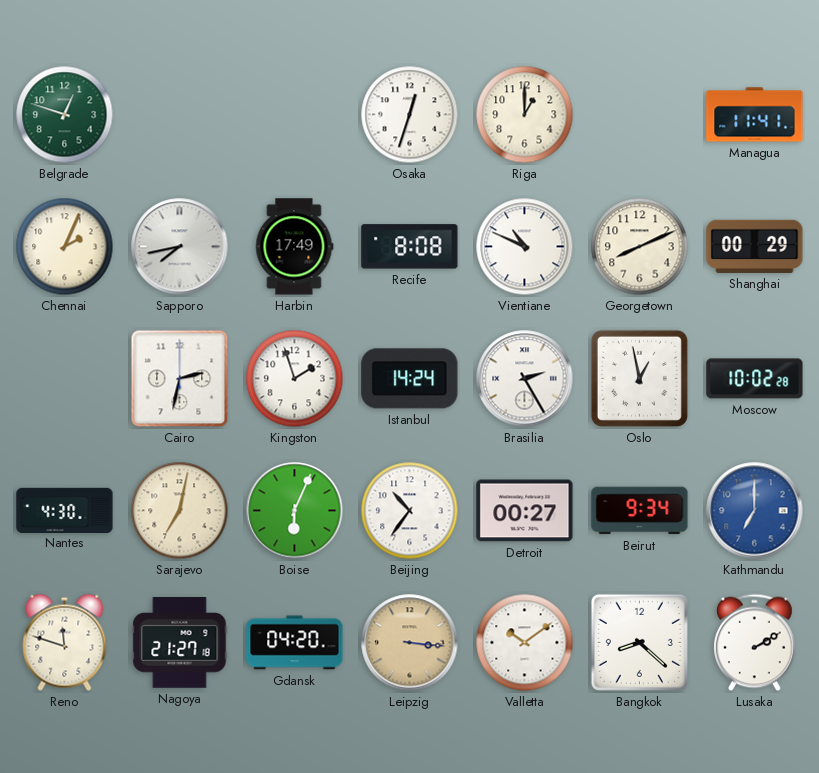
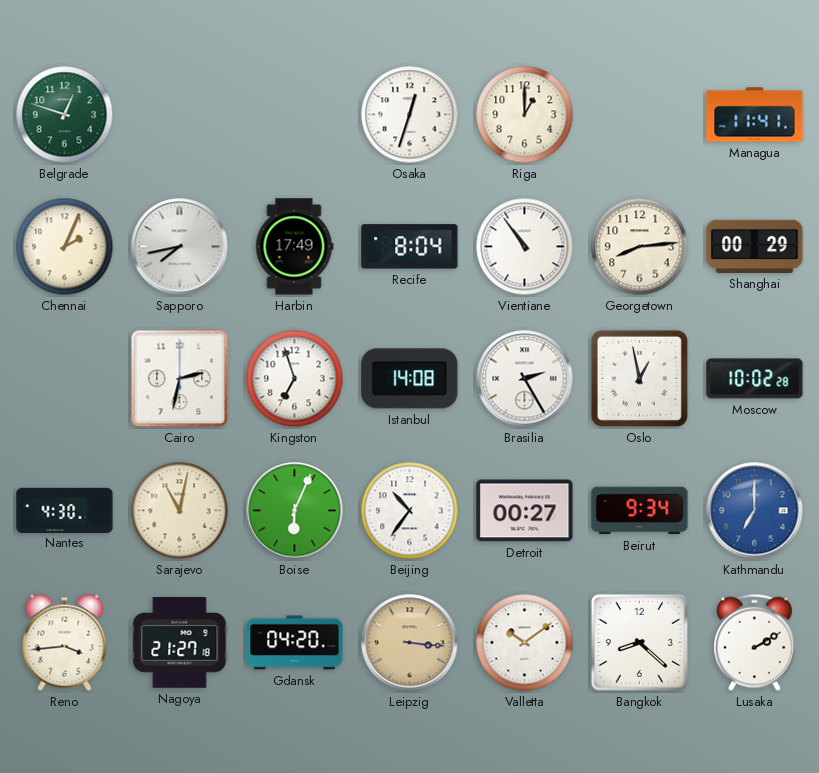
Recife: 8:08 -> 8:04
Vientiane: 10:49 -> 10:54
Georgetown: 8:11 -> 8:14
Kingston: 1:57 -> 6:57
Istanbul: 14:24 -> 14:08
Sarajevo: 7:02 -> 11:02
Reno: 11:48 -> 3:44
